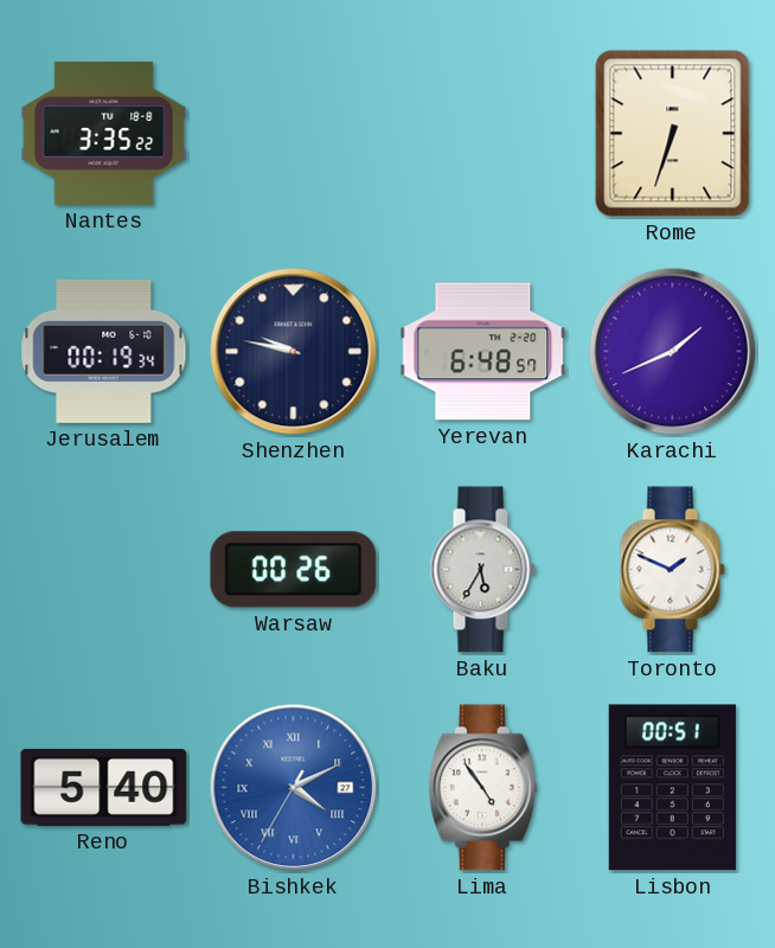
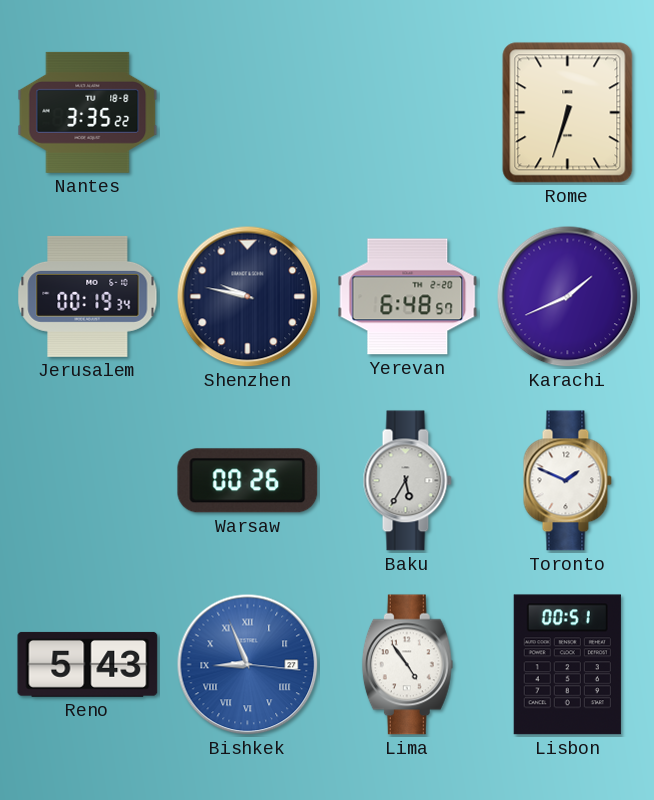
Reno: 5:40 -> 5:43
Bishkek: 4:10 -> 8:56
